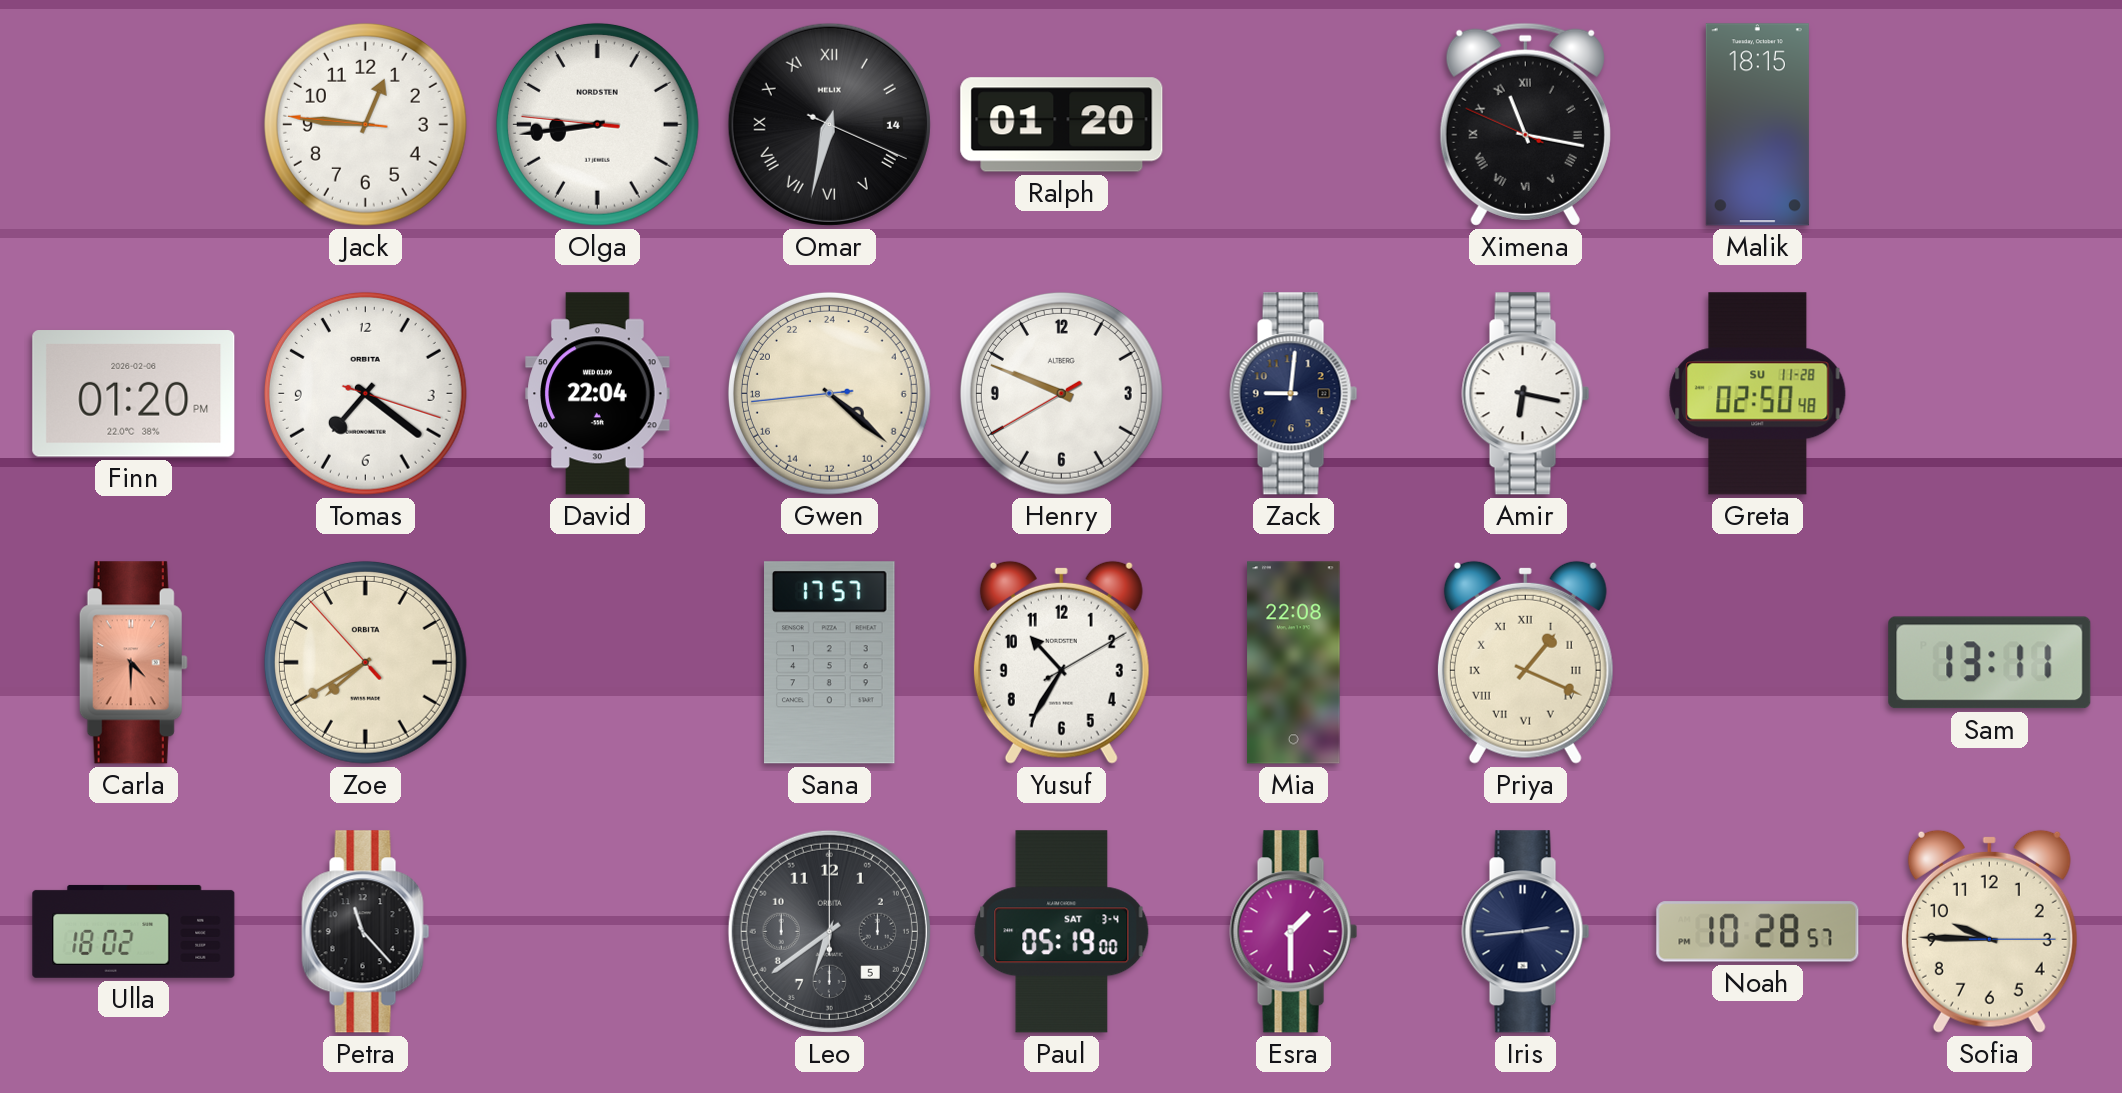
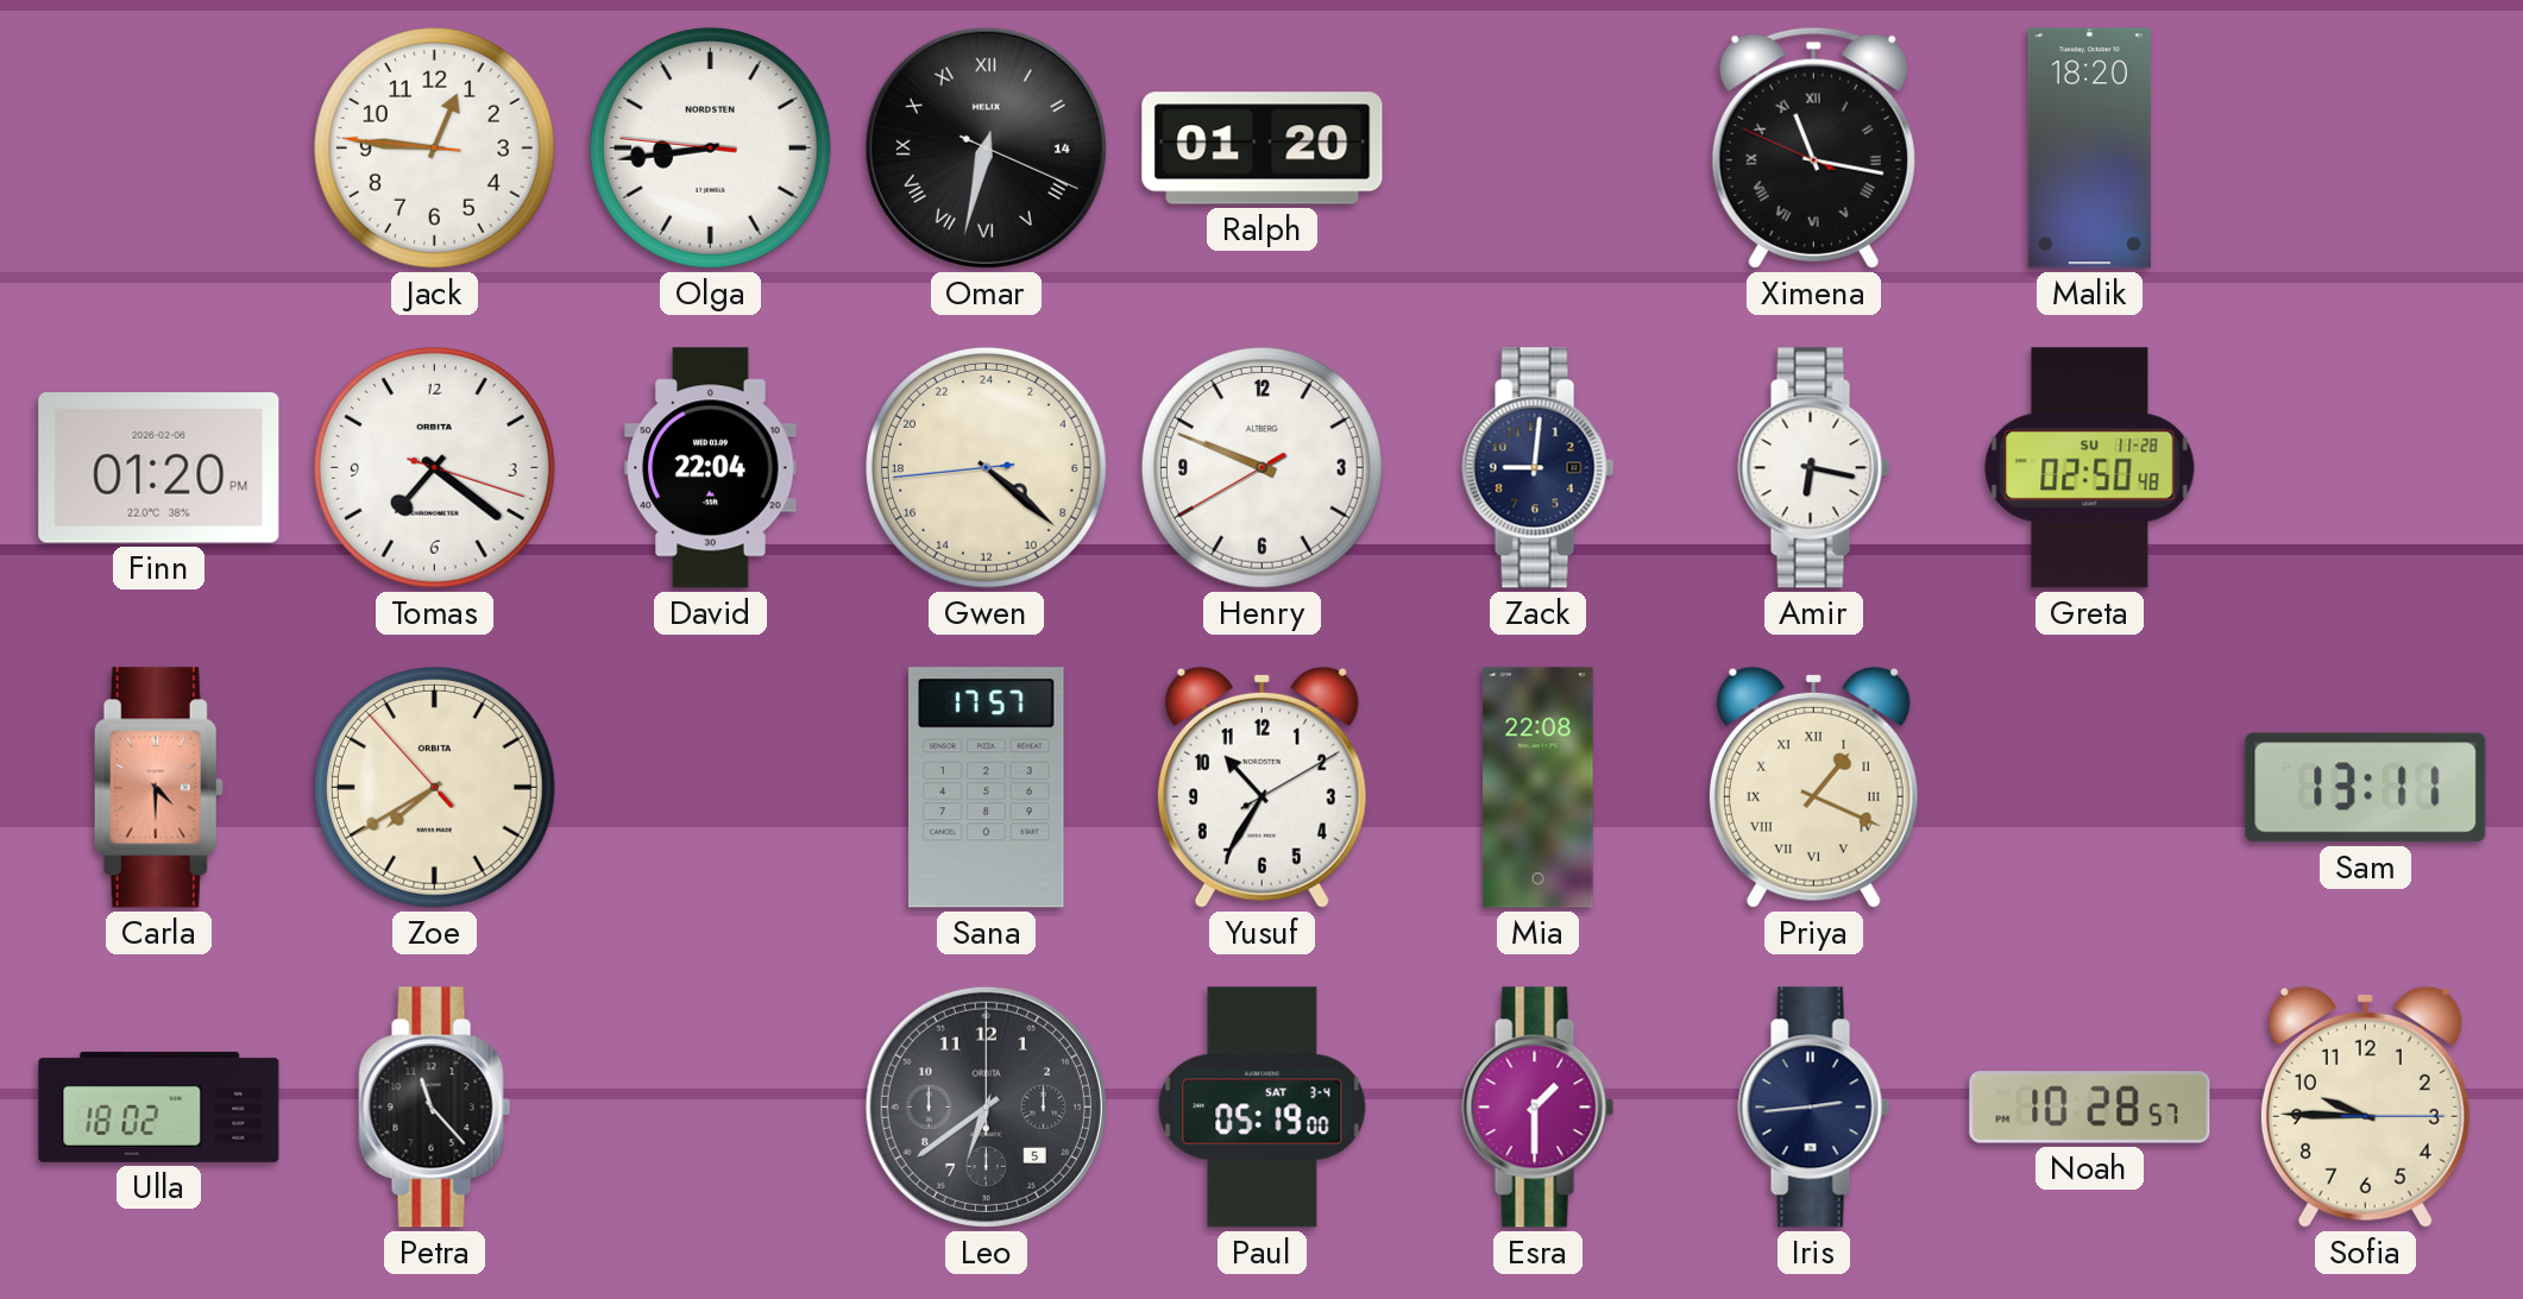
Malik: 18:15 -> 18:20
